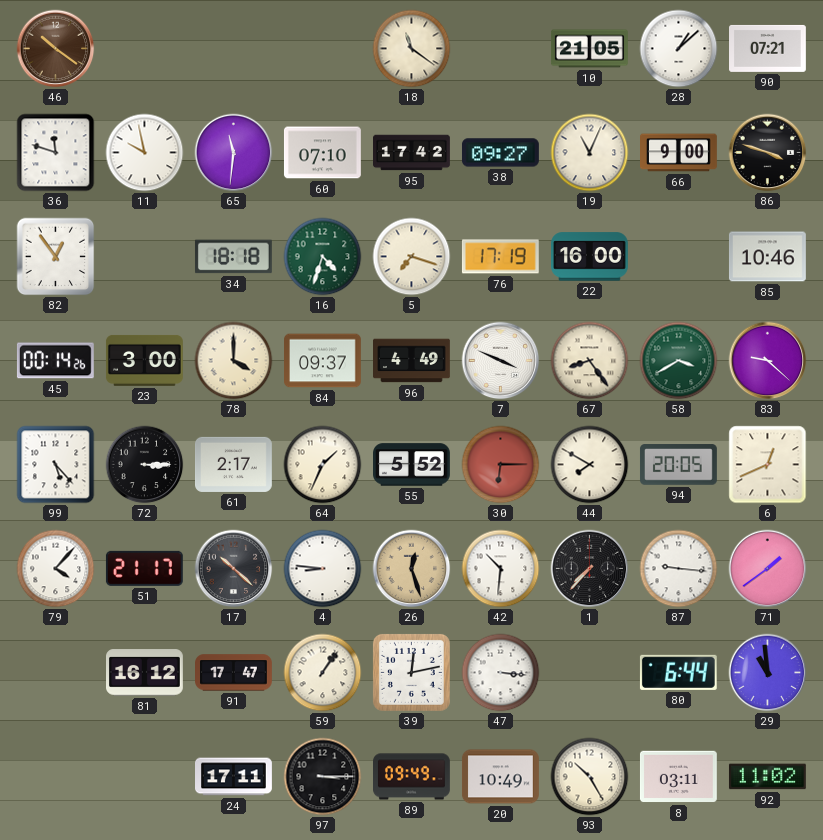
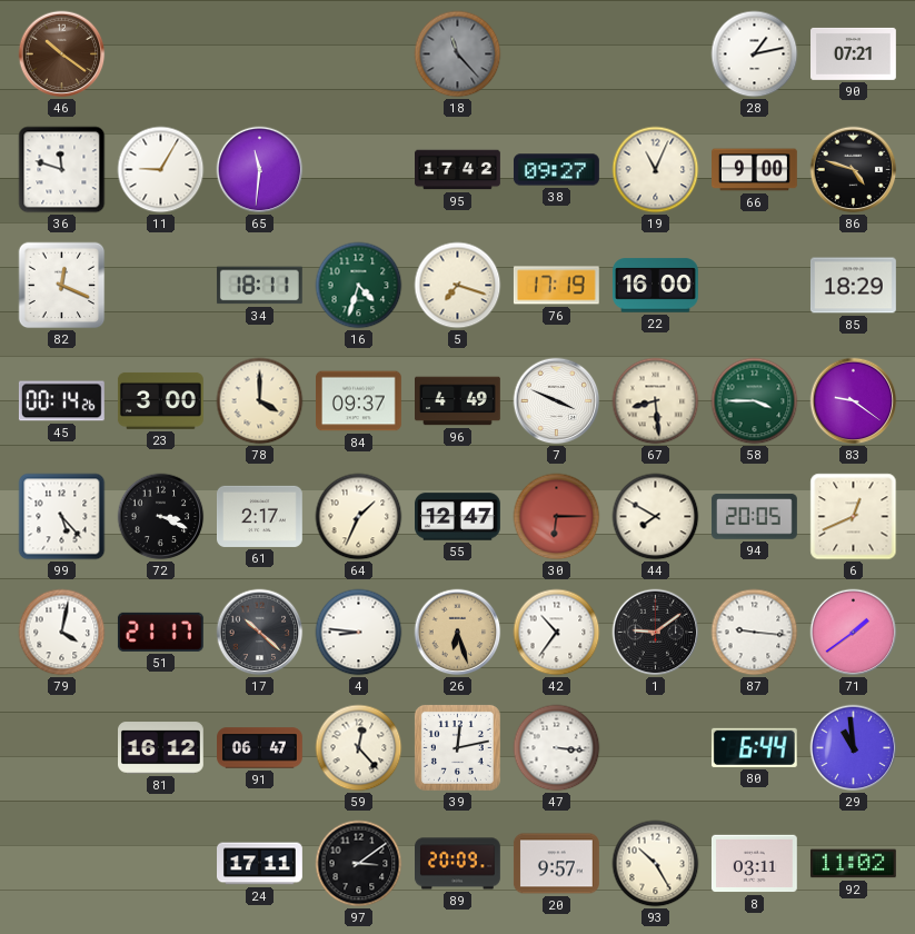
18: 11:21 -> 11:23
18 dial: cream -> grey
10: 21:05 -> none
28: 1:08 -> 1:13
11: 9:58 -> 9:05
60: 07:10 -> none
86: 3:48 -> 4:48
82: 12:54 -> 12:19
34: 18:18 -> 18:11
85: 10:46 -> 18:29
67: 8:24 -> 8:29
58: 3:40 -> 3:45
83: 9:22 -> 9:21
72: 3:15 -> 3:19
55: 5:52 -> 12:47
79: 4:07 -> 4:02
26: 12:27 -> 6:27
42: 10:31 -> 10:36
1: 7:37 -> 9:09
91: 17:47 -> 06:47
59: 1:06 -> 12:23
97: 3:15 -> 3:09
89: 09:49 -> 20:09
20: 10:49 -> 9:57
